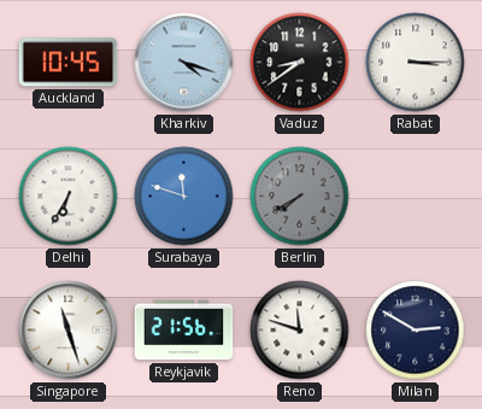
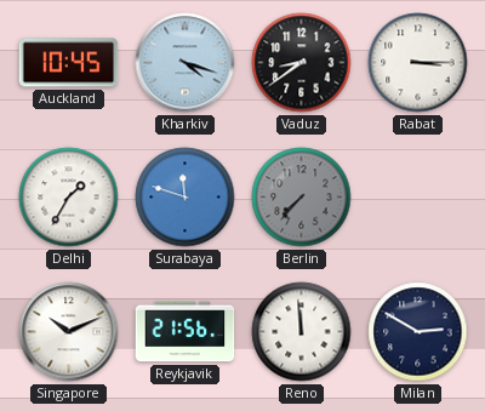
Delhi: 6:35 -> 1:35
Berlin: 7:40 -> 7:37
Singapore: 11:27 -> 10:11
Reno: 11:48 -> 11:59
